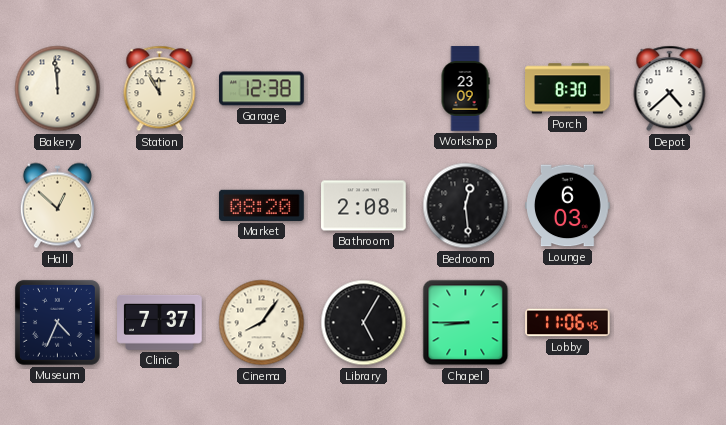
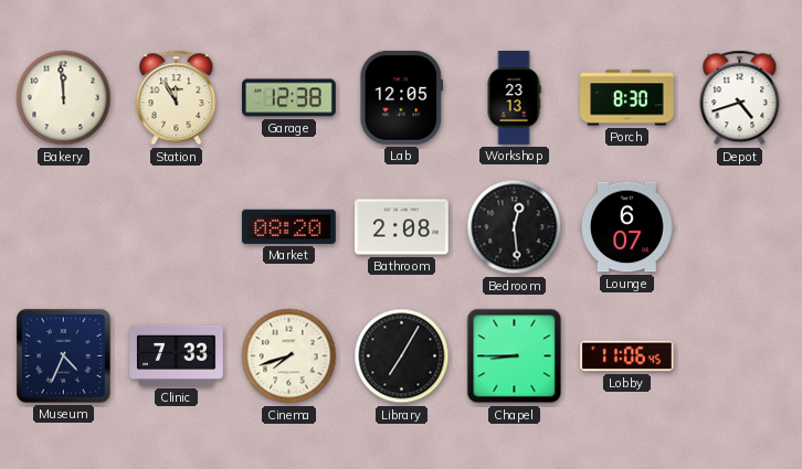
Lab: none -> 12:05
Workshop: 23:09 -> 23:13
Depot: 4:38 -> 4:42
Hall: 12:52 -> none
Lounge: 6:03 -> 6:07
Clinic: 7:37 -> 7:33
Cinema: 8:06 -> 7:42
Library: 5:05 -> 7:05
